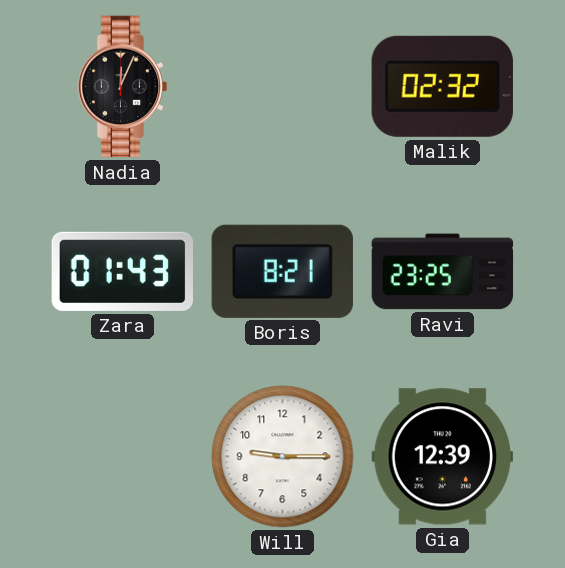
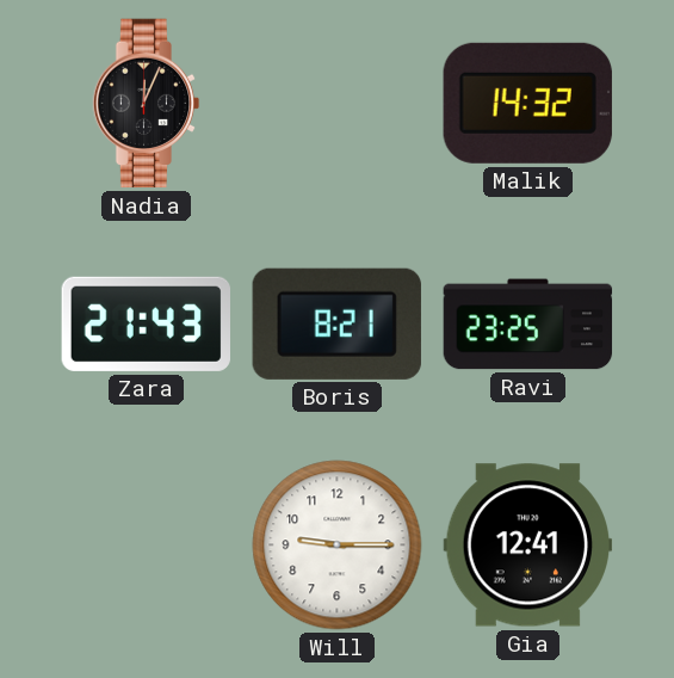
Malik: 02:32 -> 14:32
Zara: 01:43 -> 21:43
Gia: 12:39 -> 12:41
